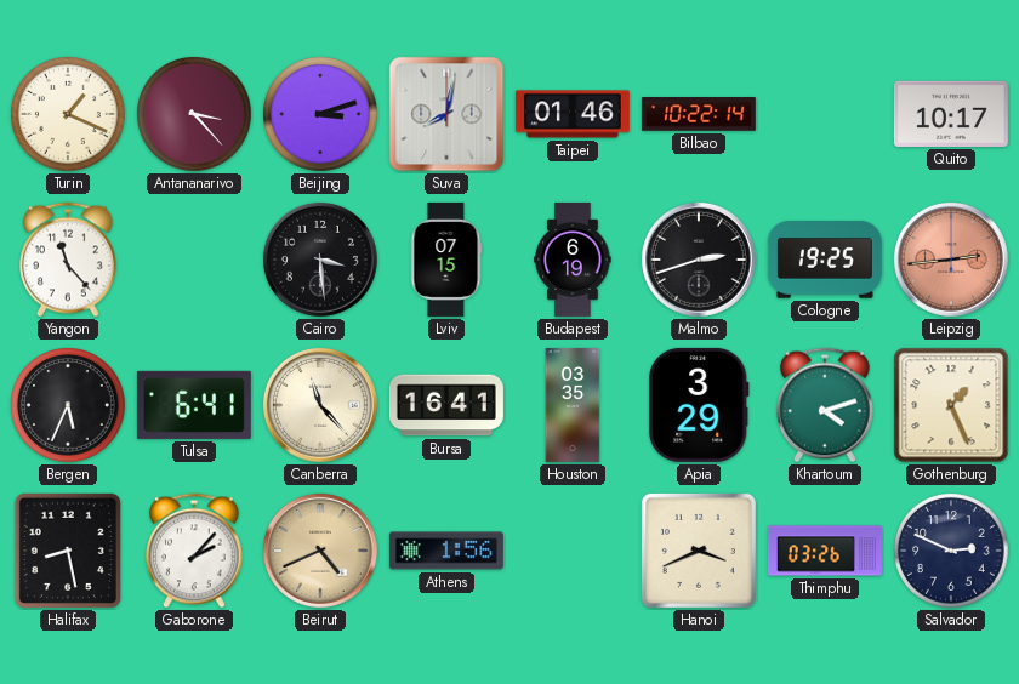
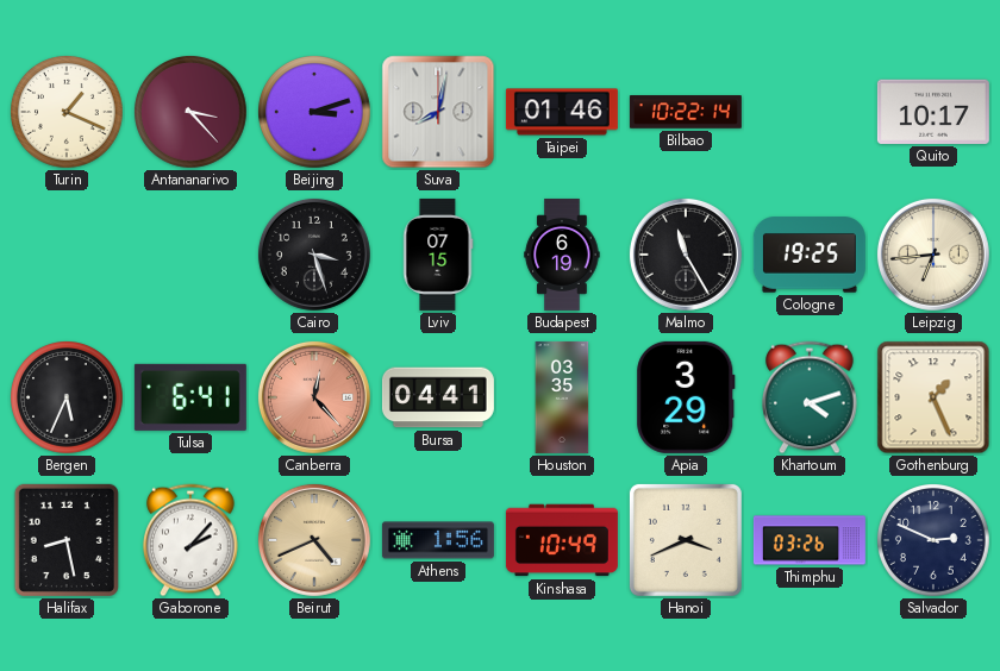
Yangon: 11:23 -> none
Cairo: 3:29 -> 3:27
Malmo: 2:42 -> 11:25
Leipzig: 2:44 -> 6:44
Leipzig dial: salmon -> cream
Canberra: 11:23 -> 12:23
Canberra dial: cream -> salmon
Bursa: 16:41 -> 04:41
Kinshasa: none -> 10:49
